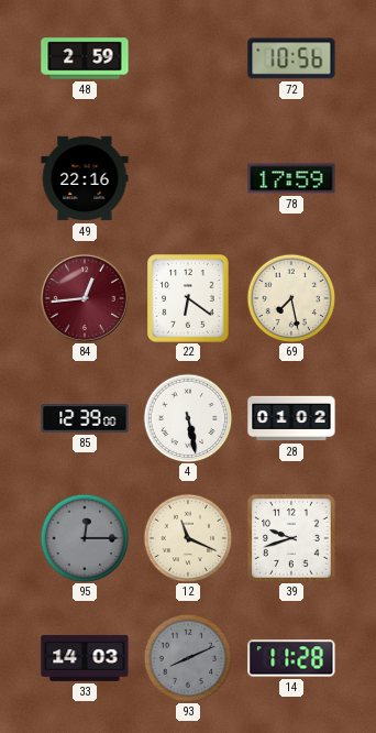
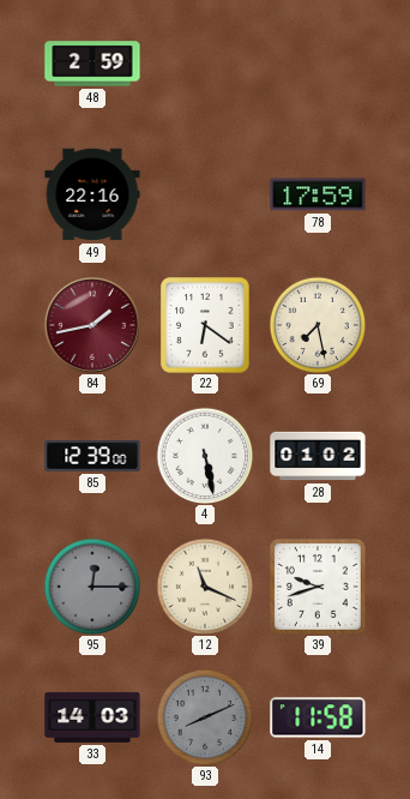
72: 10:56 -> none
84: 12:44 -> 1:43
14: 11:28 -> 11:58
